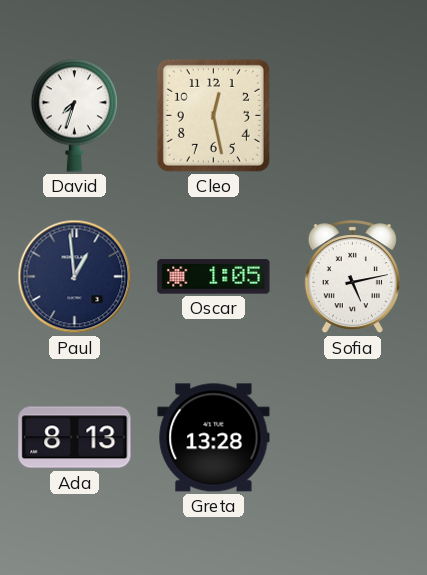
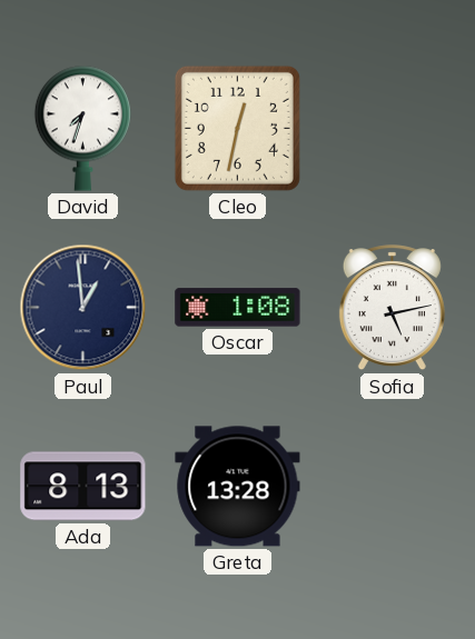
Cleo: 12:28 -> 12:32
Oscar: 1:05 -> 1:08
